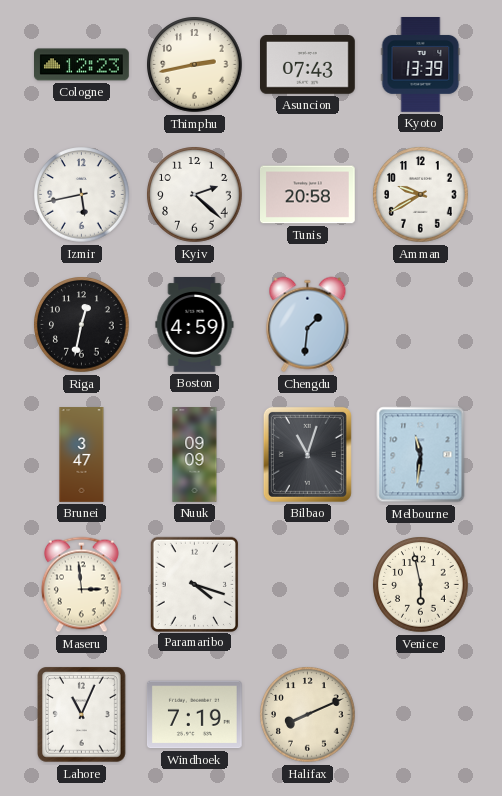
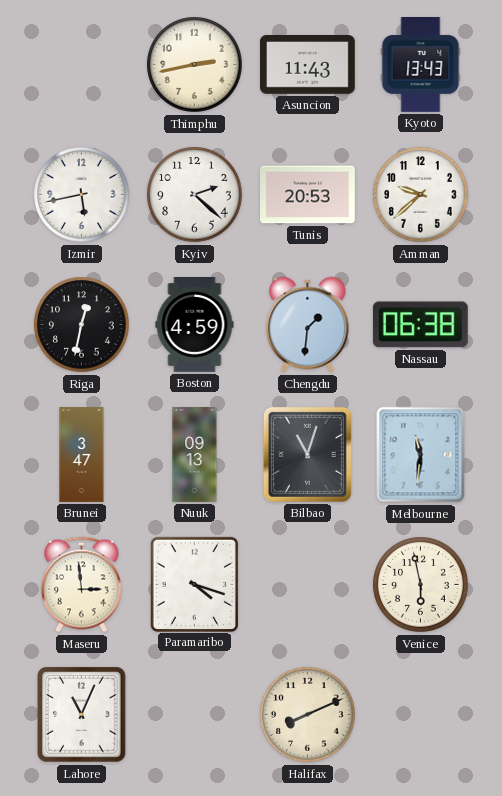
Cologne: 12:23 -> none
Asuncion: 07:43 -> 11:43
Kyoto: 13:39 -> 13:43
Tunis: 20:58 -> 20:53
Amman: 9:40 -> 9:38
Nassau: none -> 06:38
Nuuk: 09:09 -> 09:13
Windhoek: 7:19 -> none
